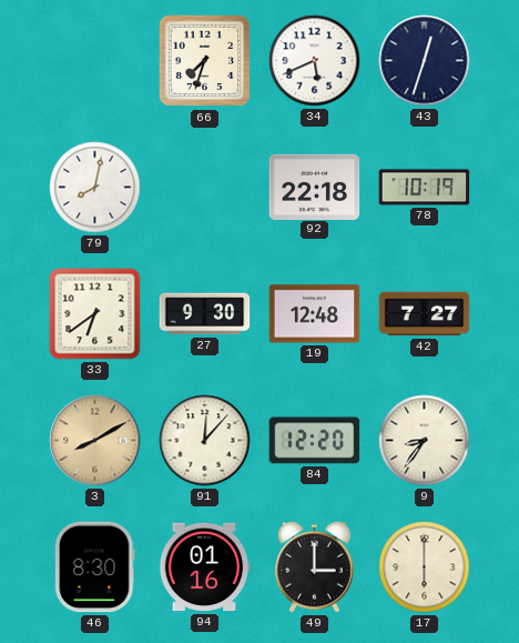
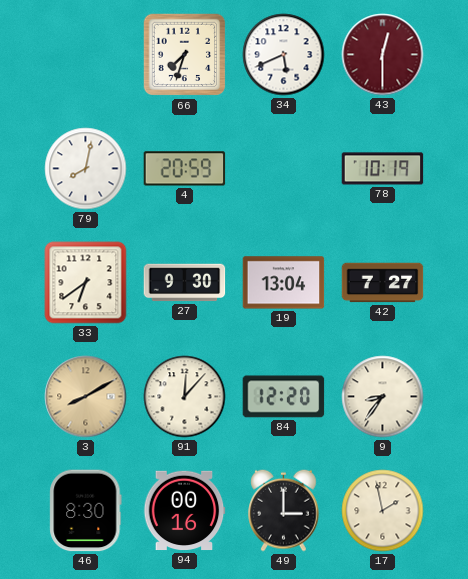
43: 12:33 -> 12:30
43 dial: navy -> burgundy
4: none -> 20:59
92: 22:18 -> none
19: 12:48 -> 13:04
94: 01:16 -> 00:16
17: 6:00 -> 1:58
